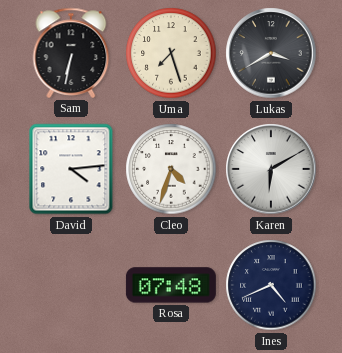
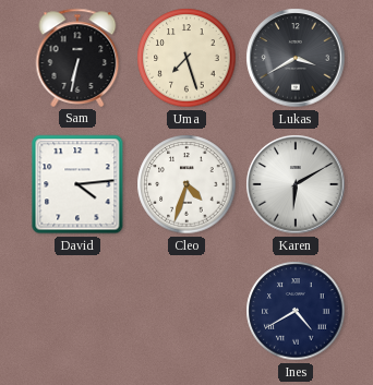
Rosa: 07:48 -> none
Ines: 4:41 -> 4:40
